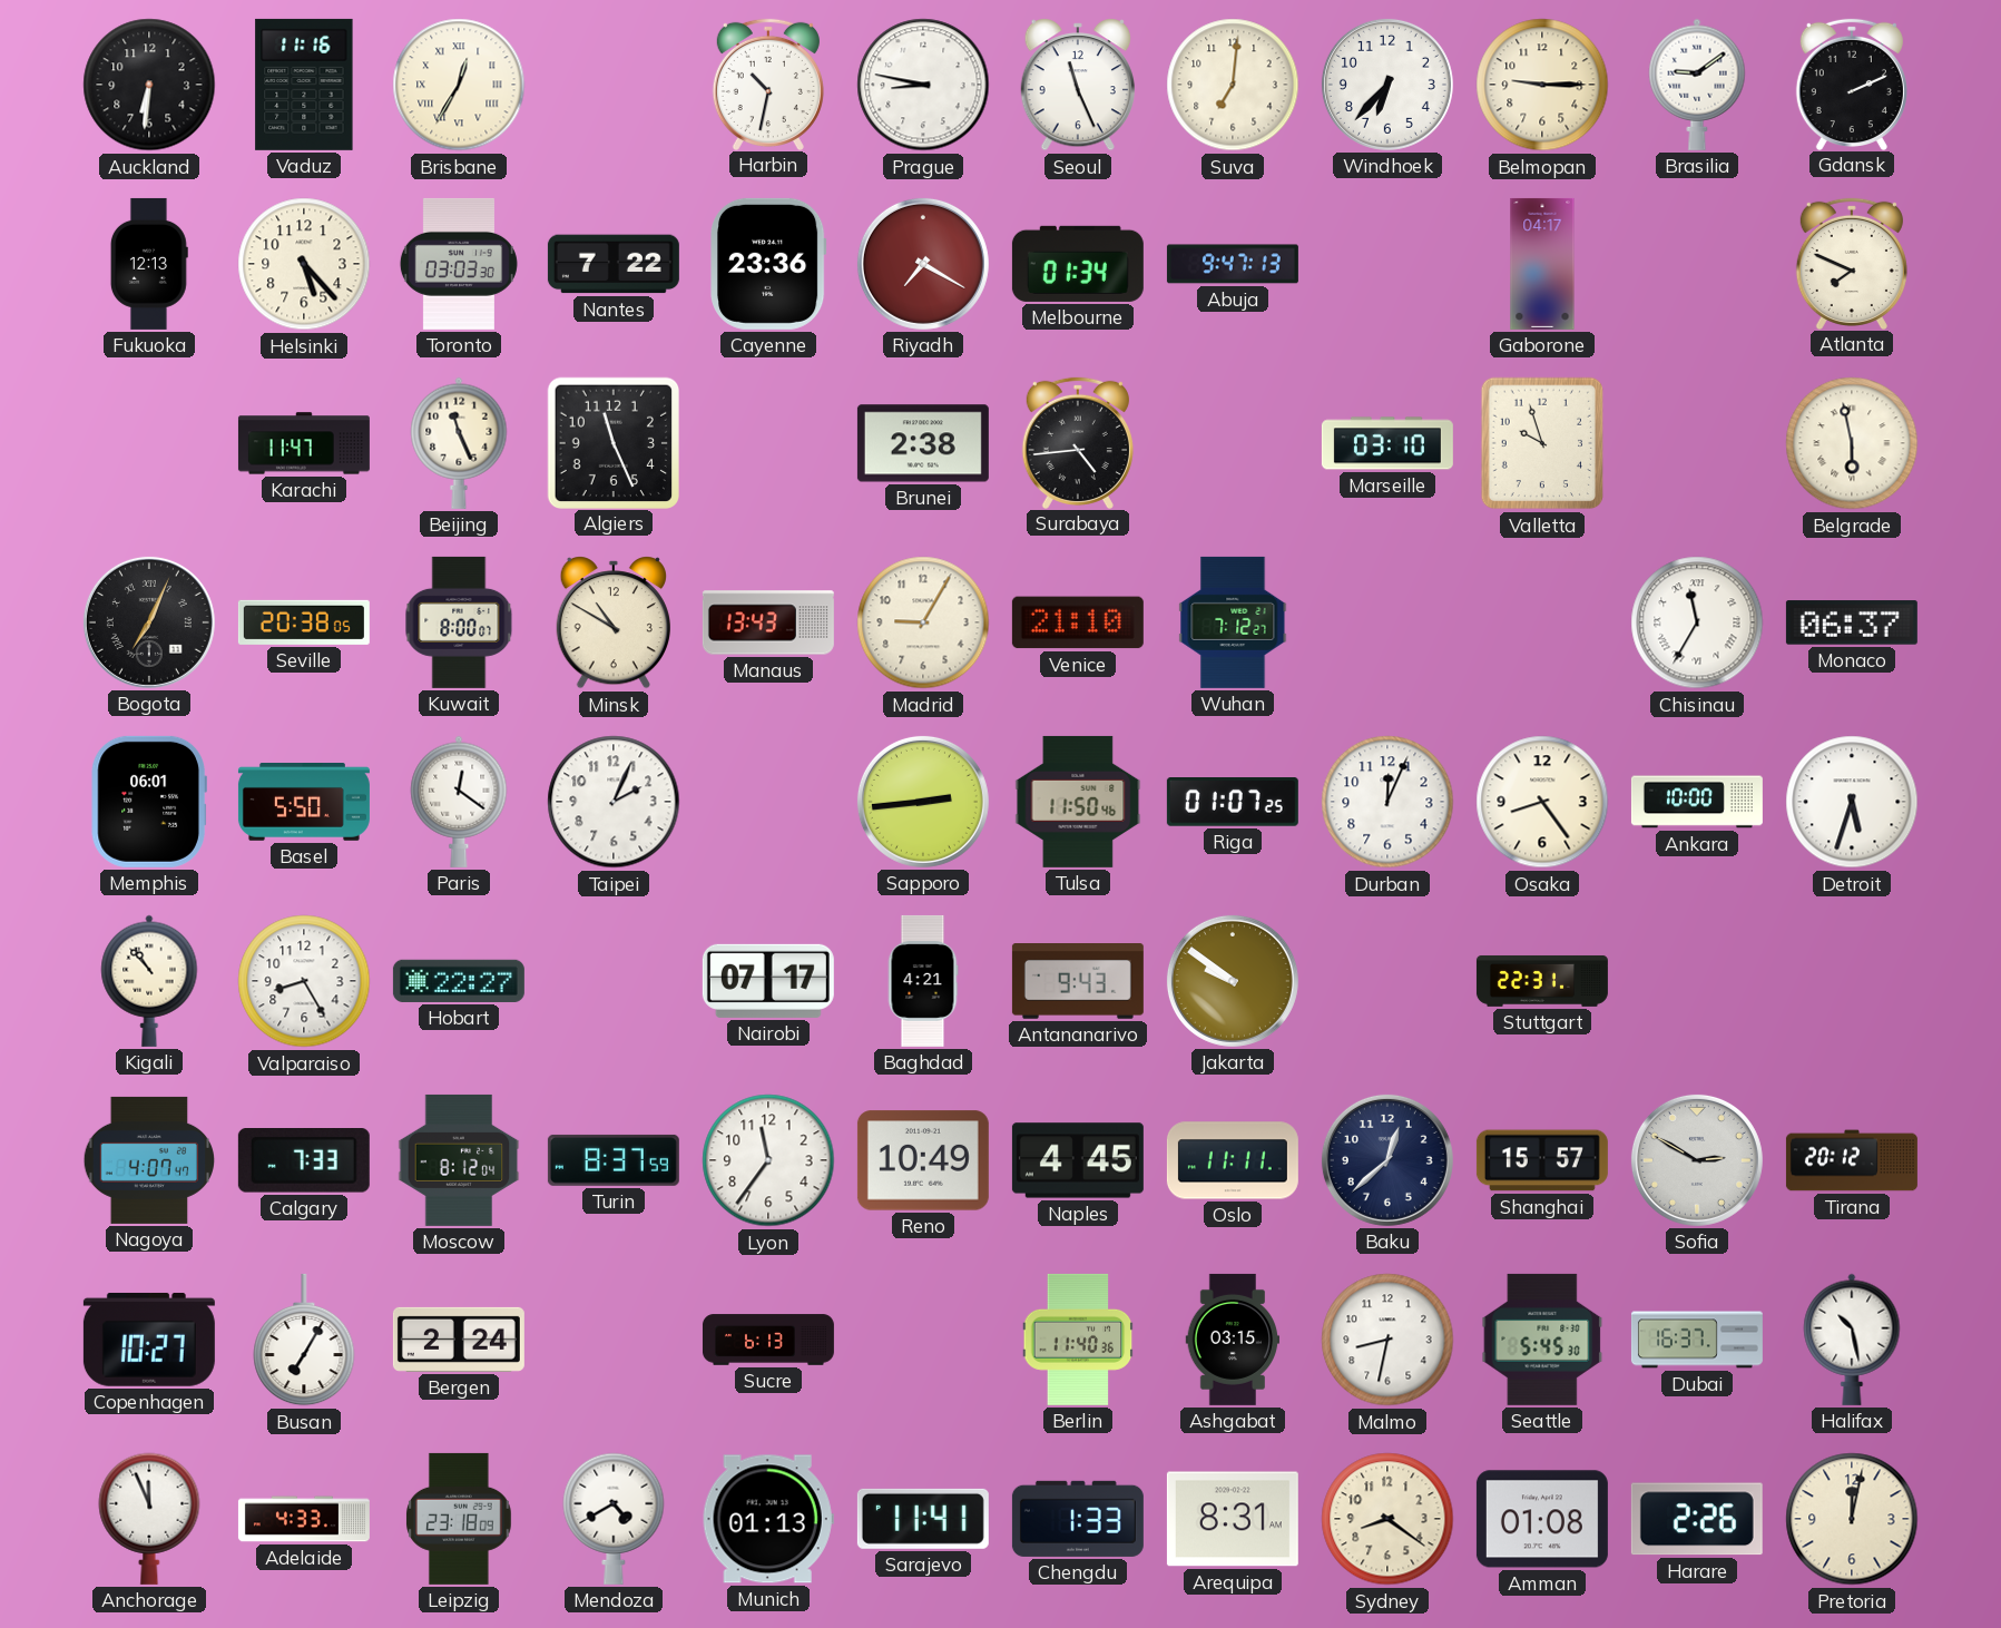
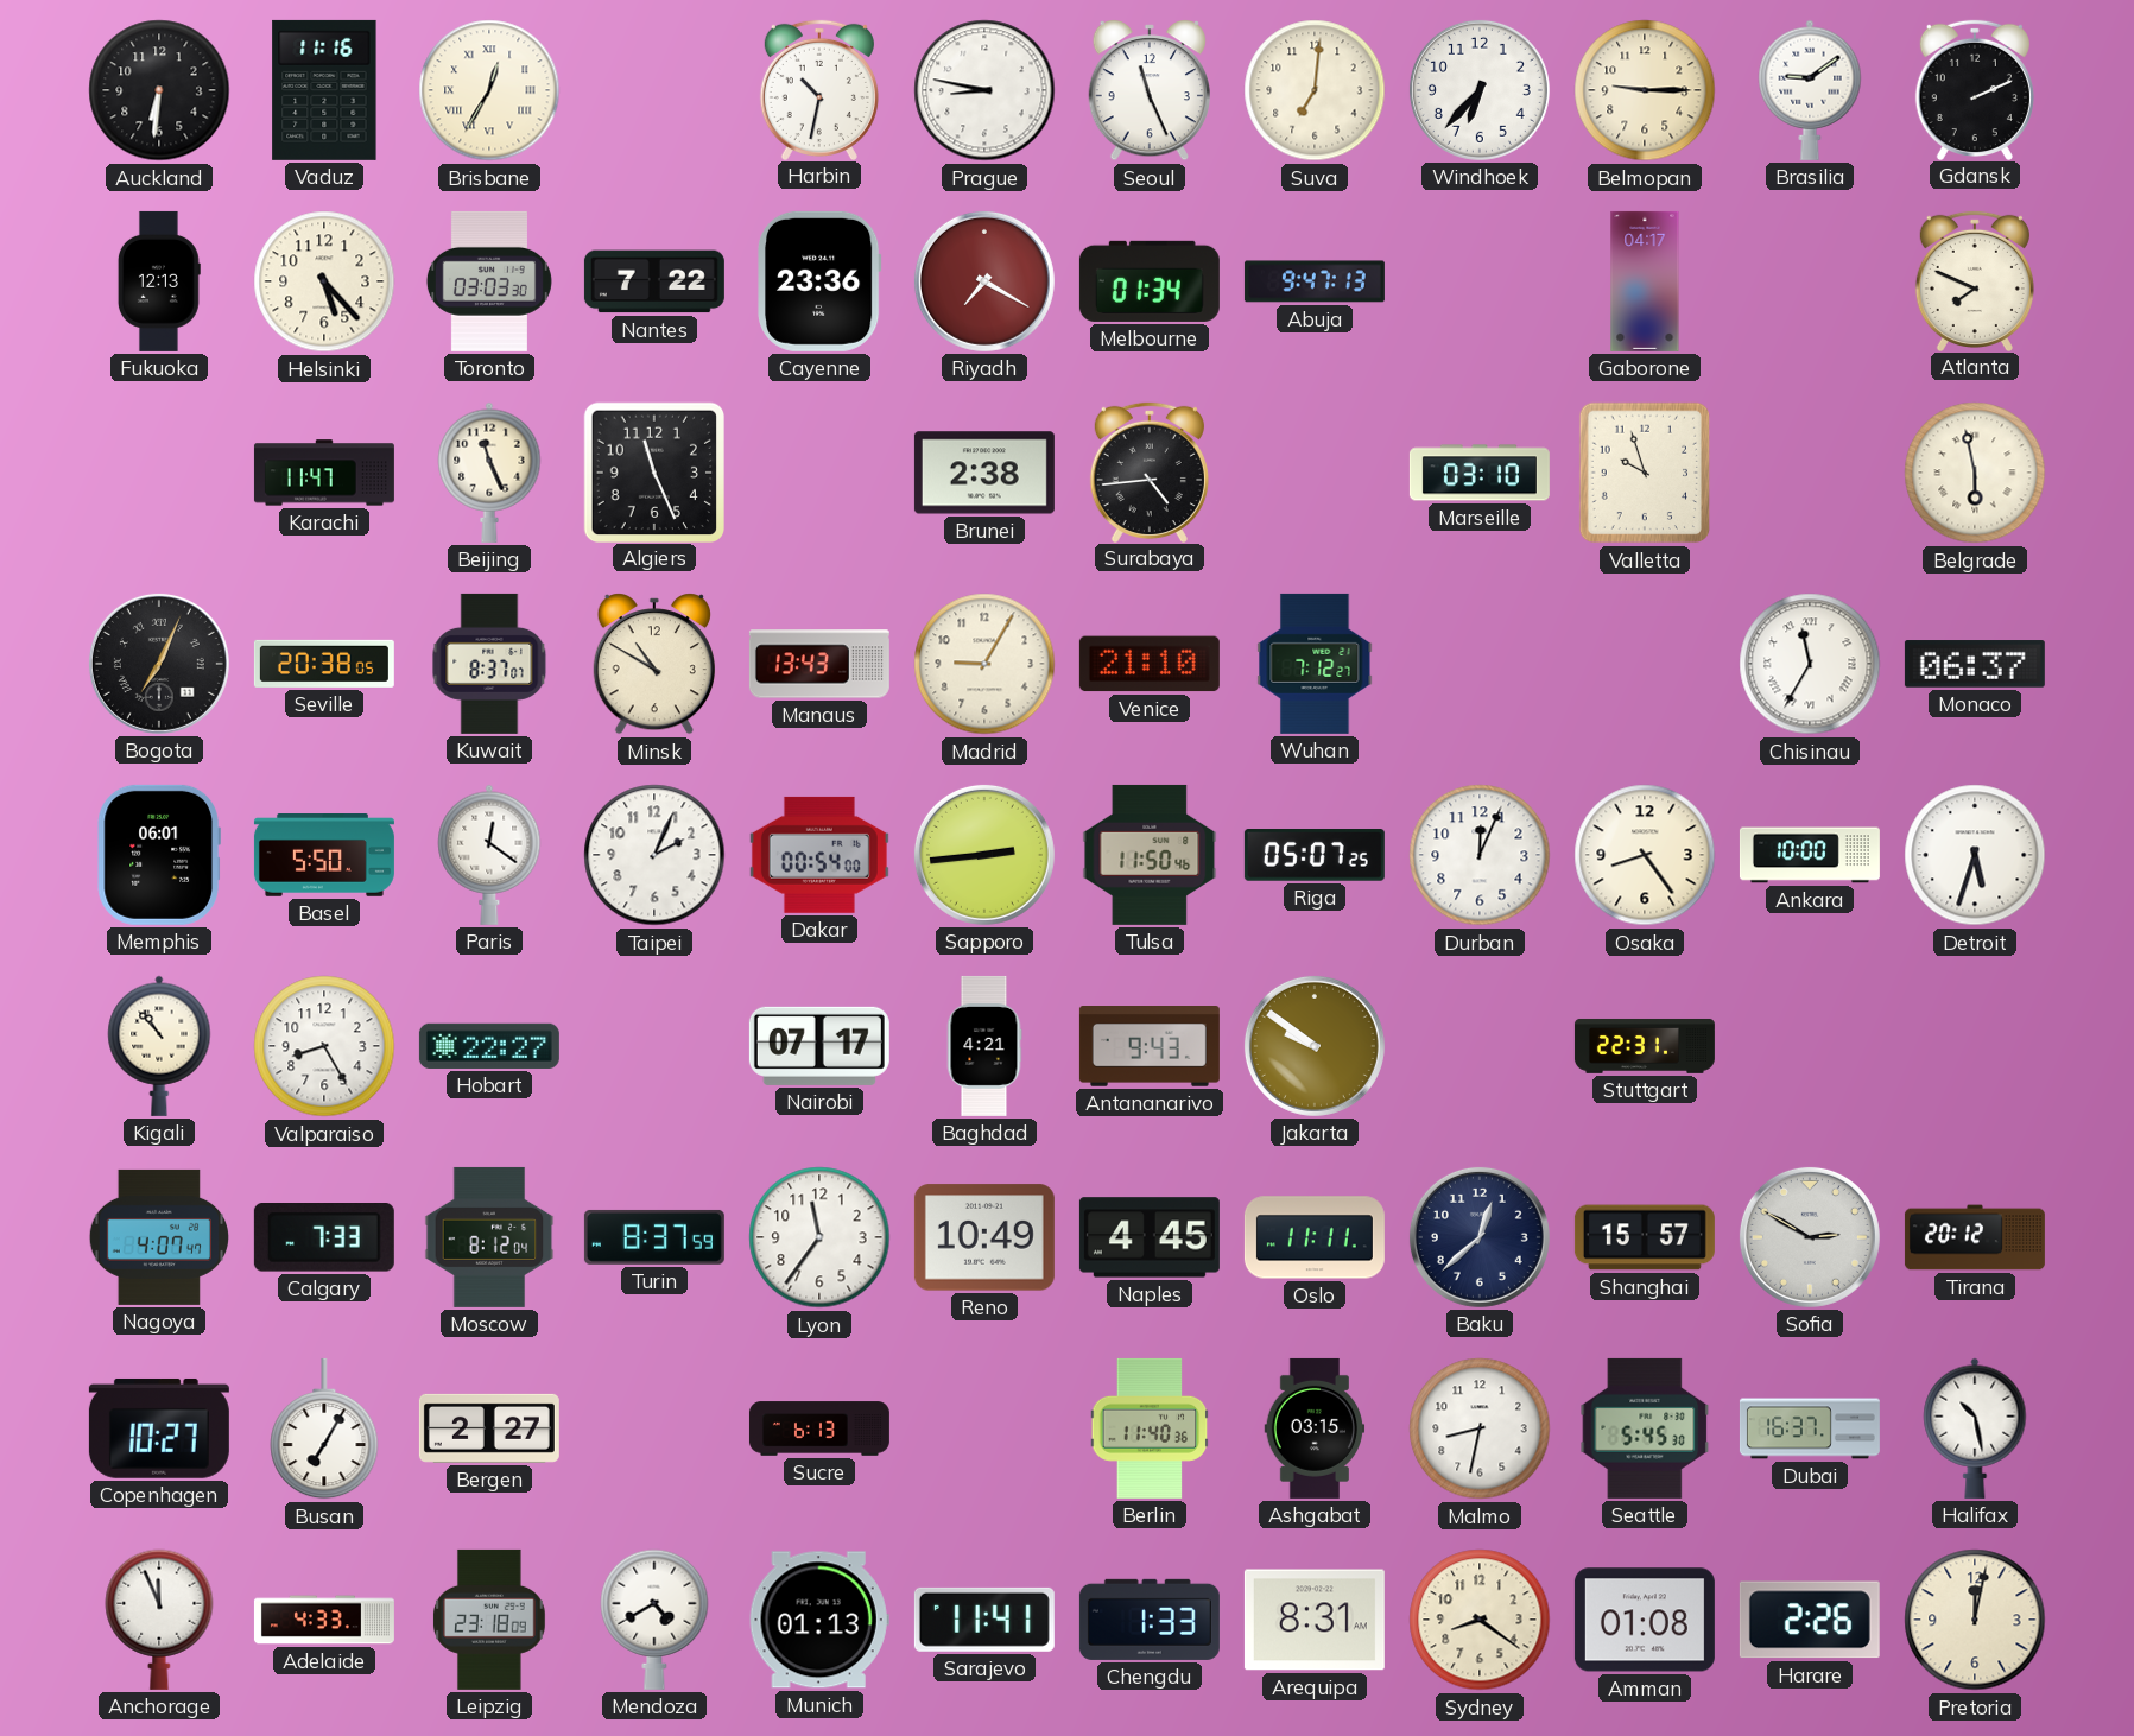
Kuwait: 8:00 -> 8:37
Dakar: none -> 00:54
Riga: 01:07 -> 05:07
Bergen: 2:24 -> 2:27
